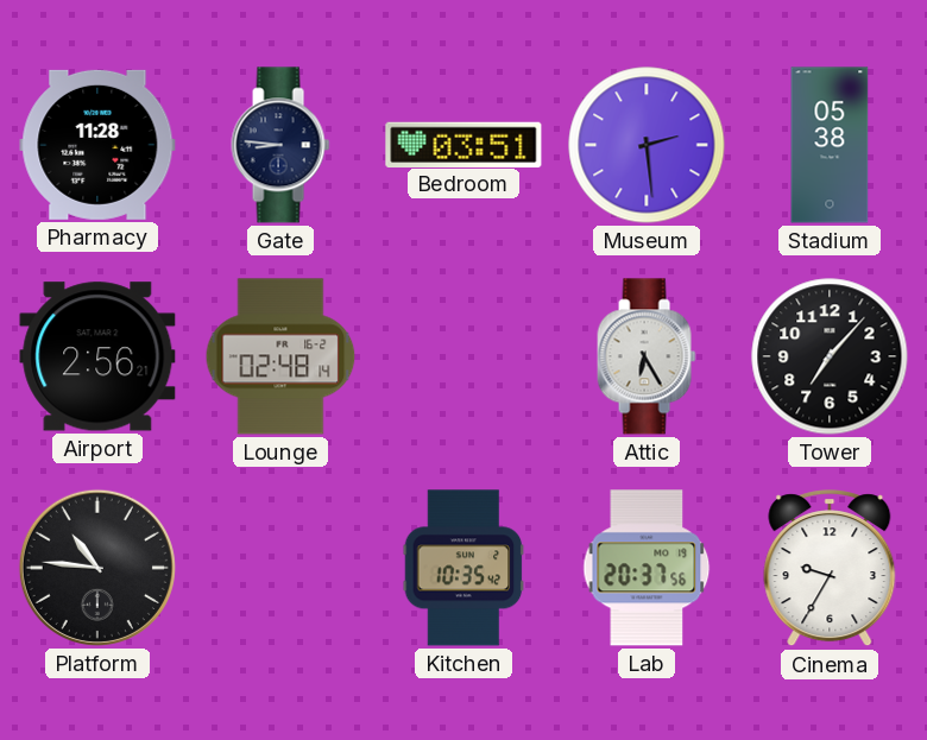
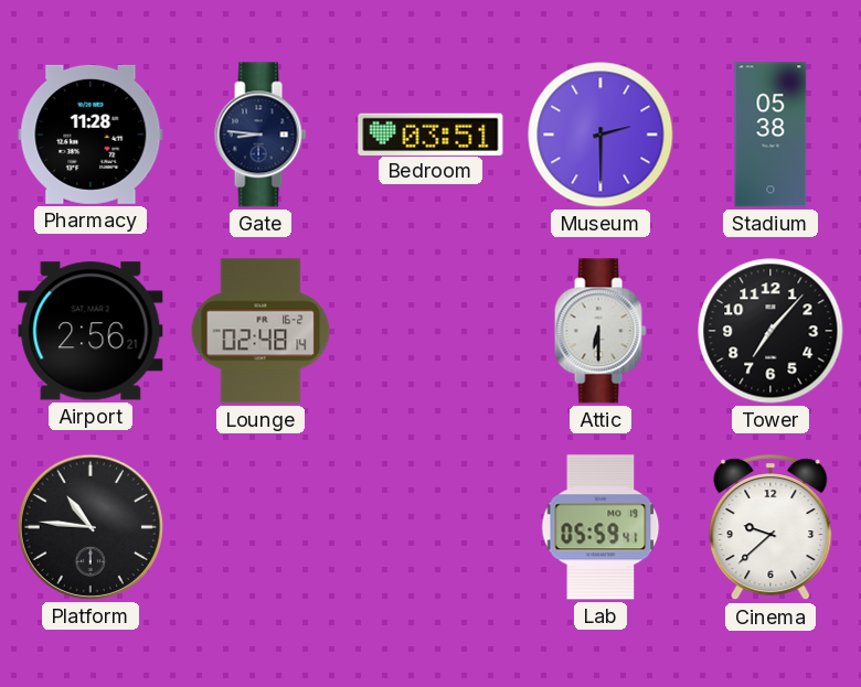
Museum: 2:29 -> 2:30
Attic: 6:25 -> 6:30
Kitchen: 10:35 -> none
Lab: 20:37 -> 05:59
Cinema: 9:35 -> 9:38
